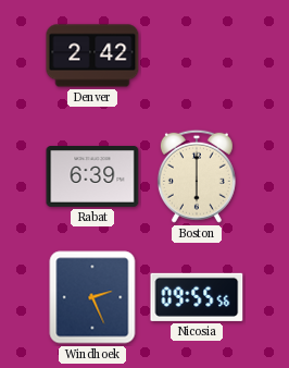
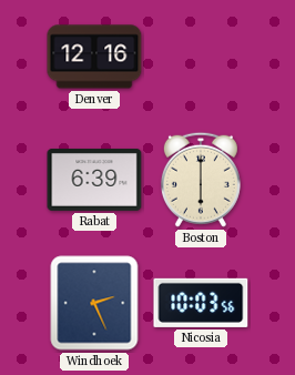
Denver: 2:42 -> 12:16
Nicosia: 09:55 -> 10:03
